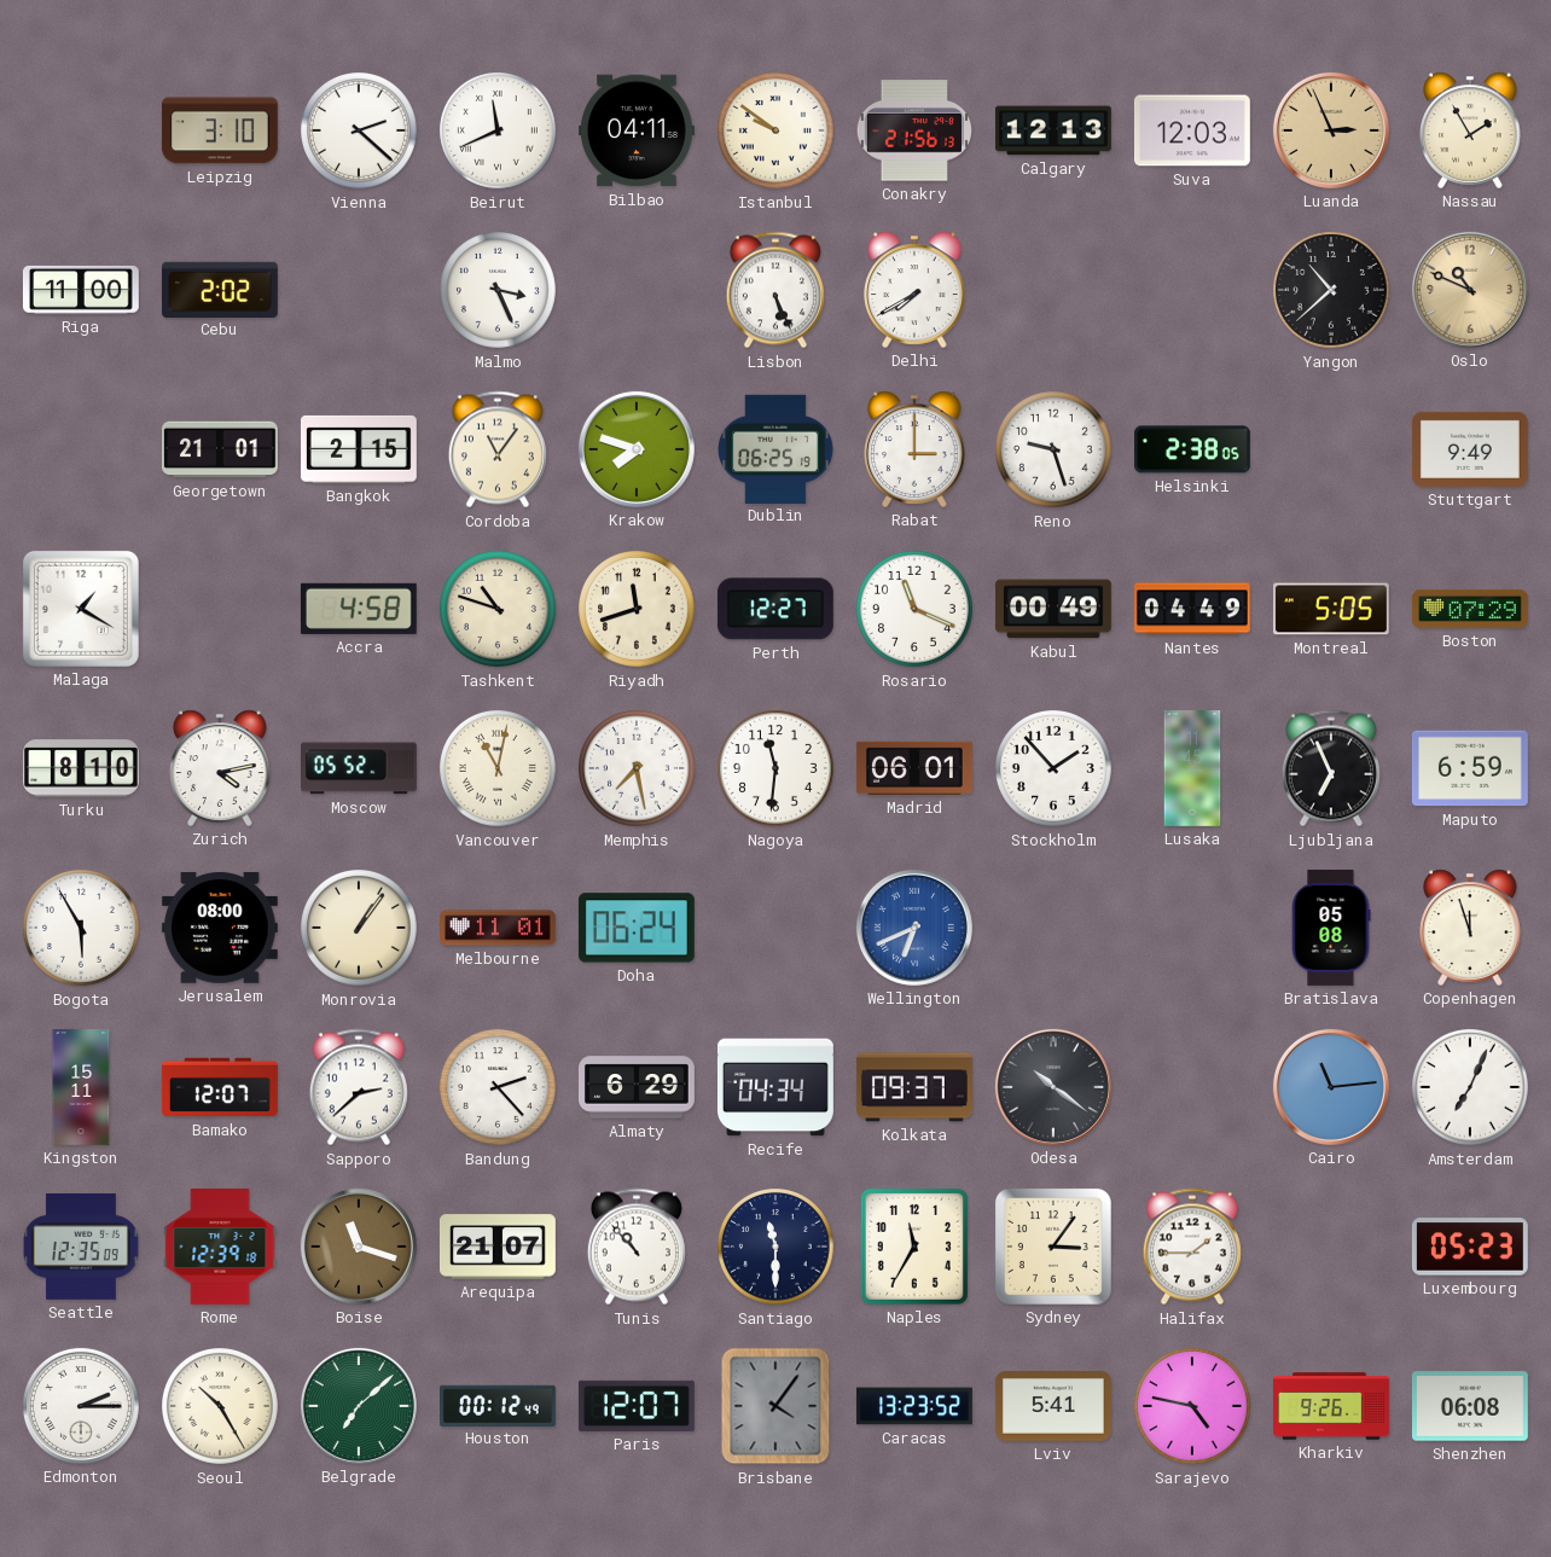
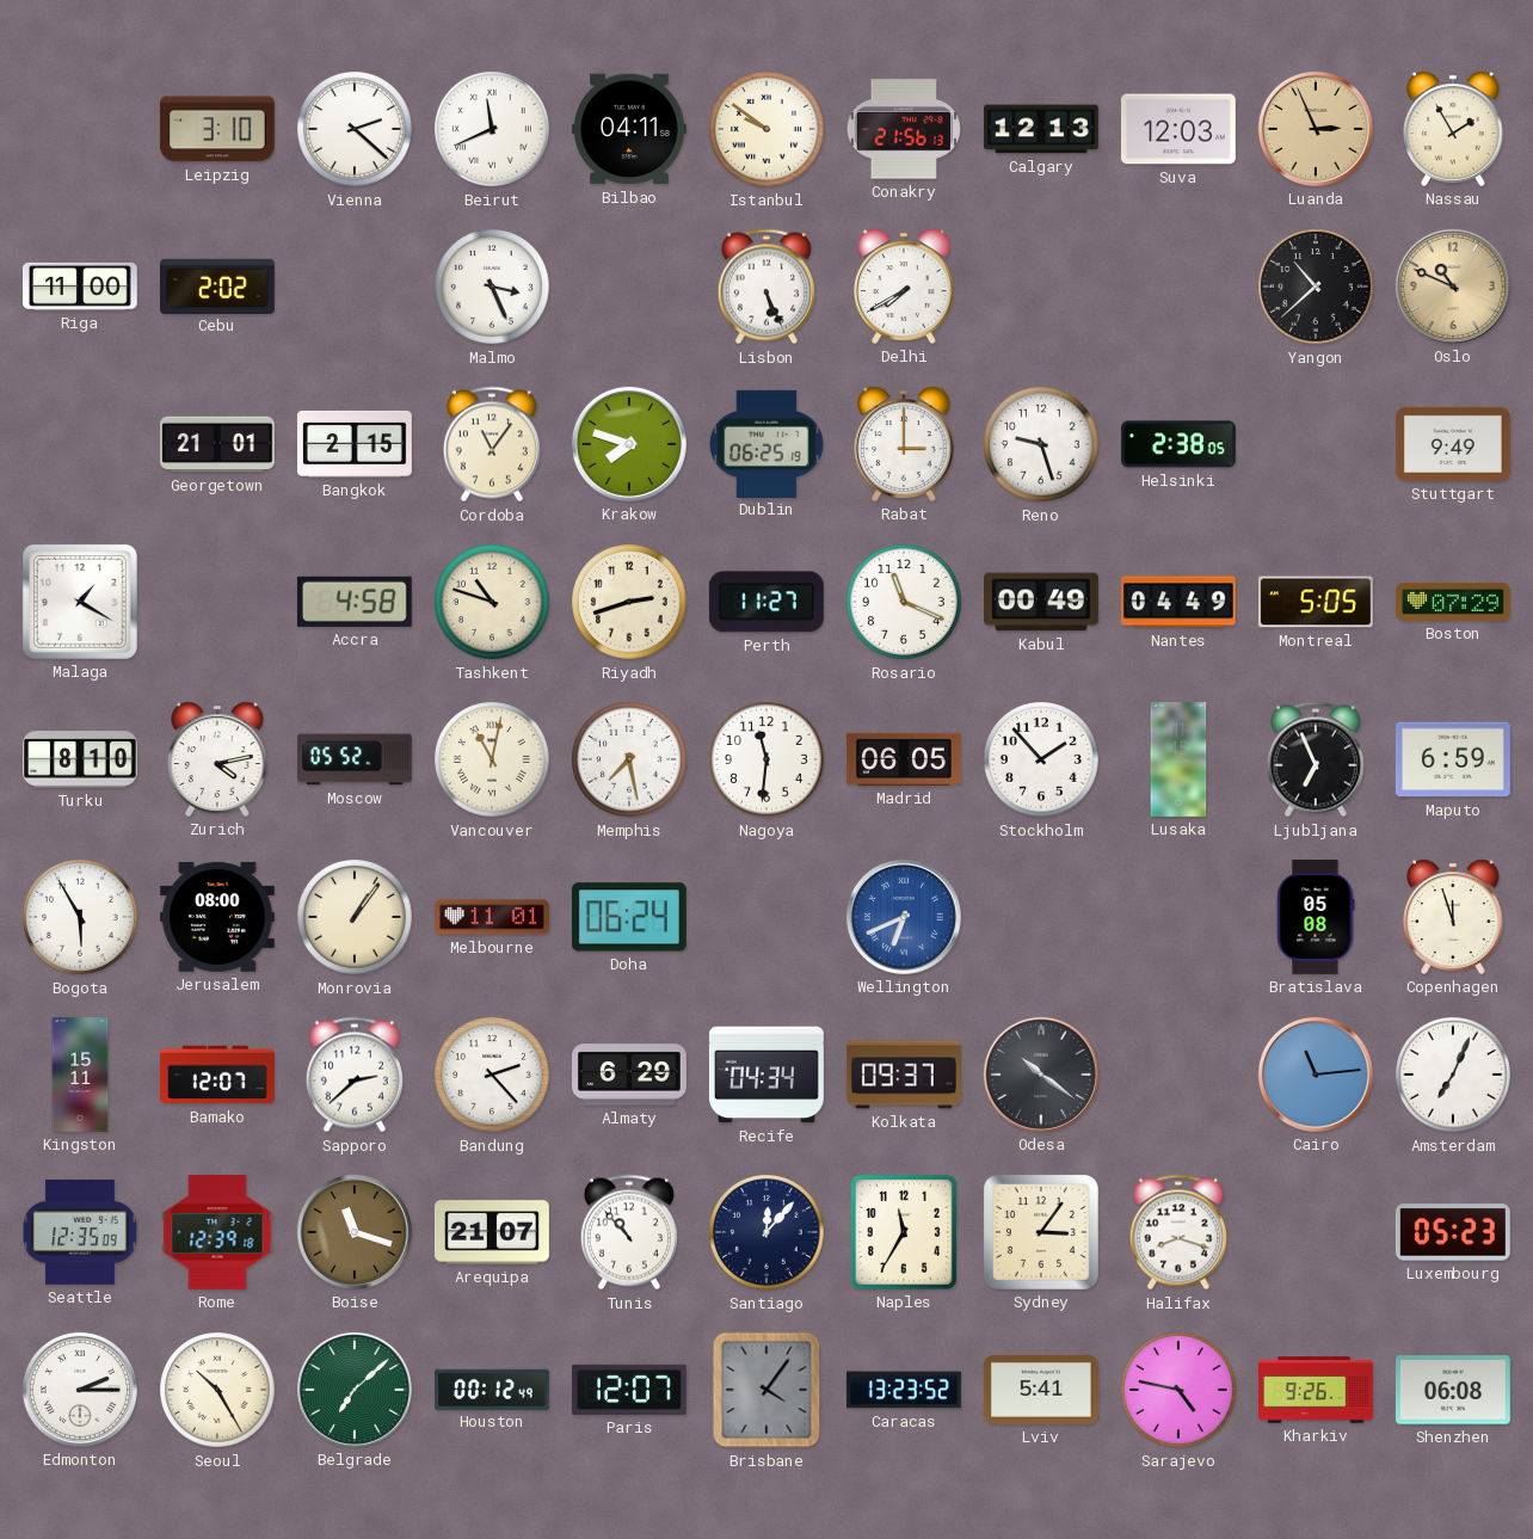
Riyadh: 11:42 -> 2:42
Perth: 12:27 -> 11:27
Madrid: 06:01 -> 06:05
Santiago: 11:30 -> 12:07
Halifax: 1:45 -> 8:18
